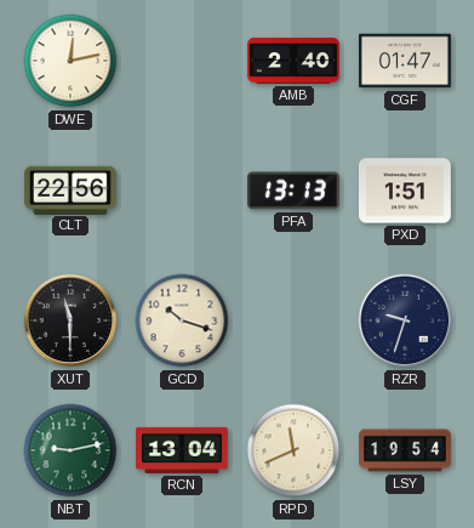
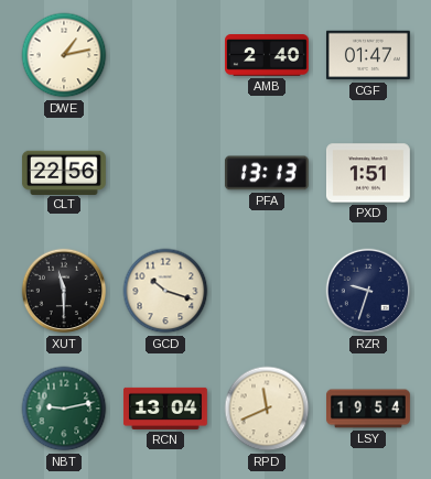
DWE: 12:13 -> 1:13
